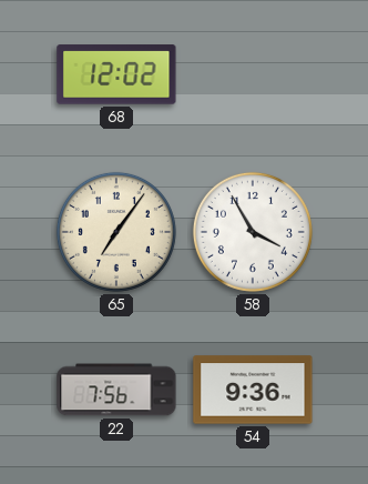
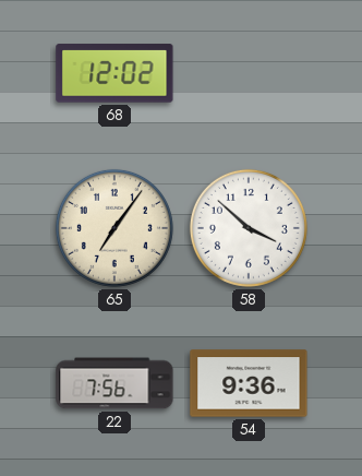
58: 3:55 -> 3:52
